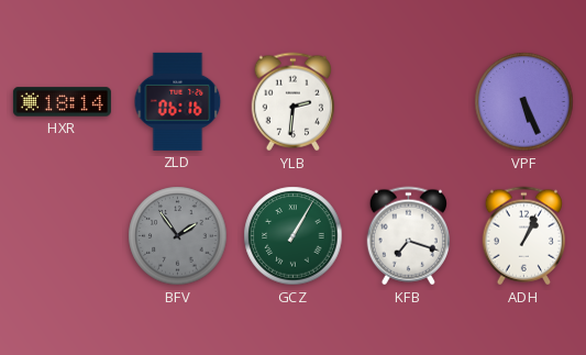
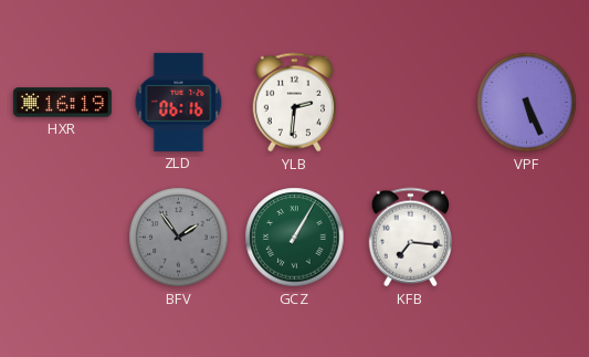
HXR: 18:14 -> 16:19
KFB: 7:18 -> 7:16
ADH: 1:04 -> none
